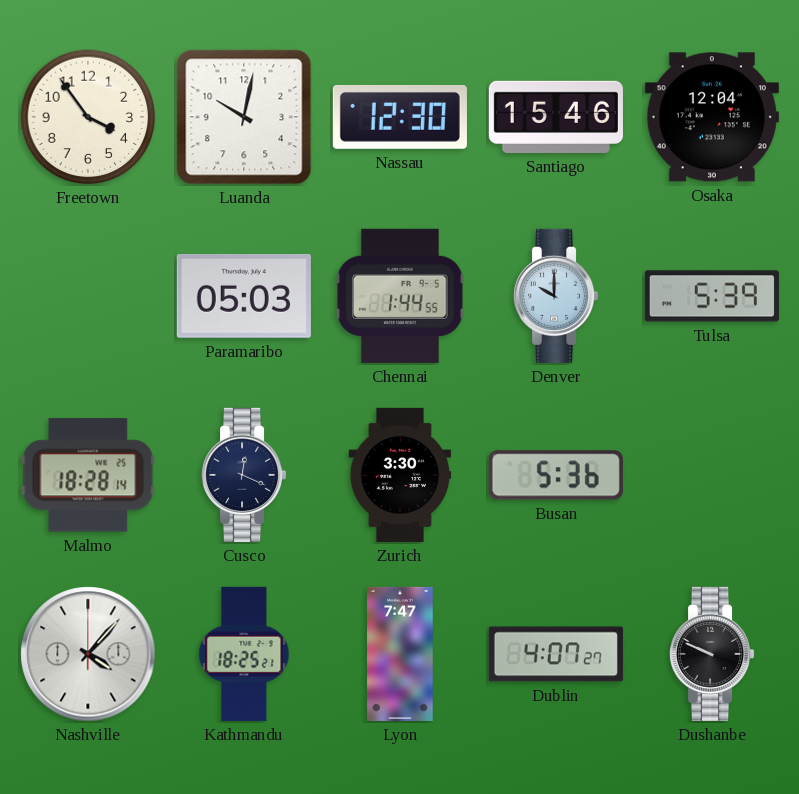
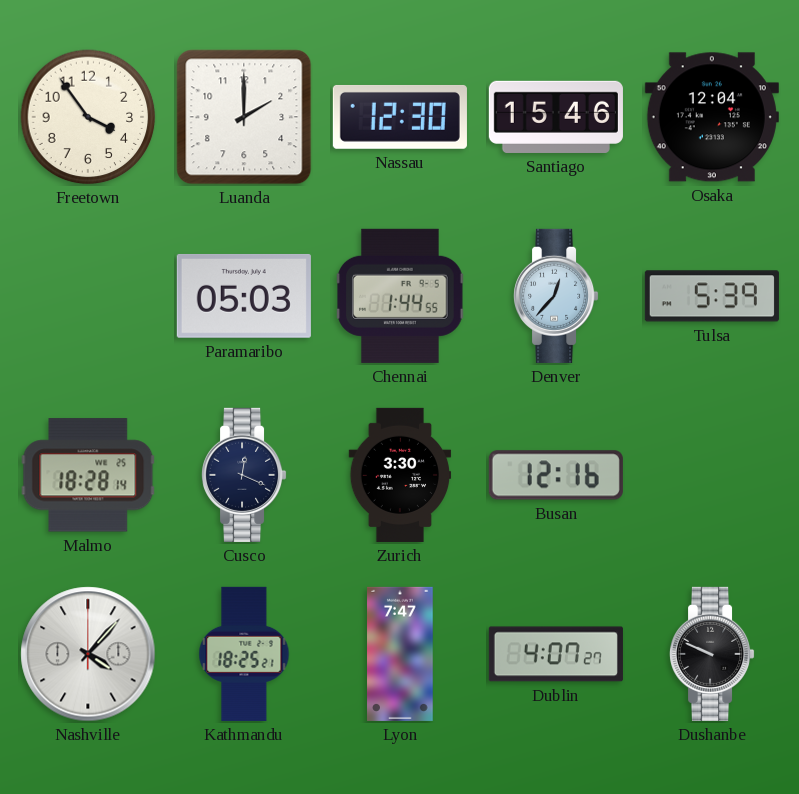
Luanda: 10:02 -> 2:00
Denver: 10:00 -> 12:37
Busan: 5:36 -> 12:16
